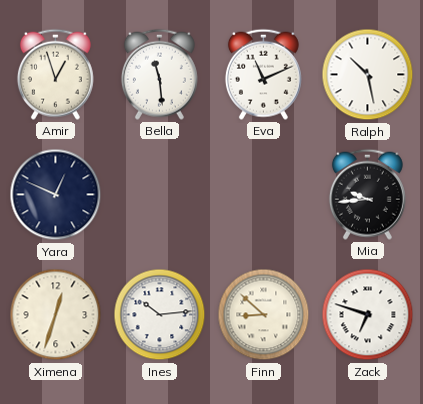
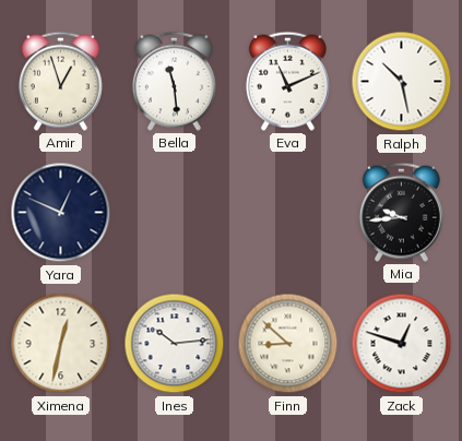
Ximena: 12:33 -> 12:32
Zack: 6:48 -> 12:48
